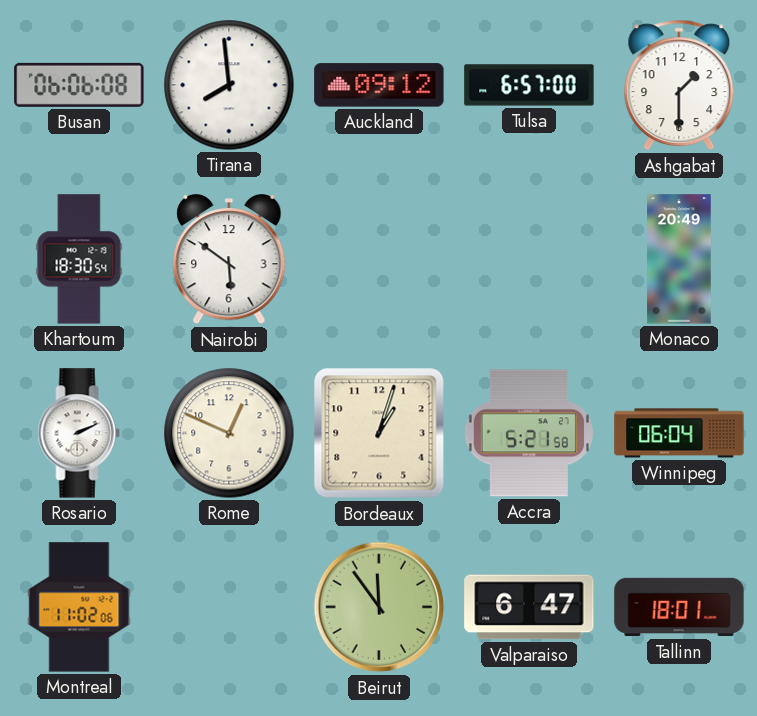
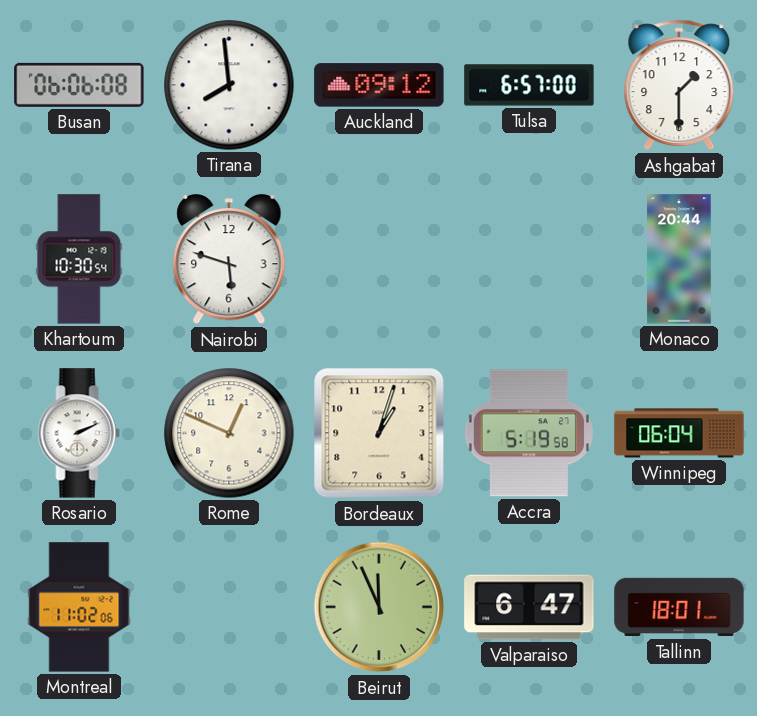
Khartoum: 18:30 -> 10:30
Nairobi: 5:51 -> 5:48
Monaco: 20:49 -> 20:44
Accra: 5:21 -> 5:19
Beirut: 11:54 -> 11:56
